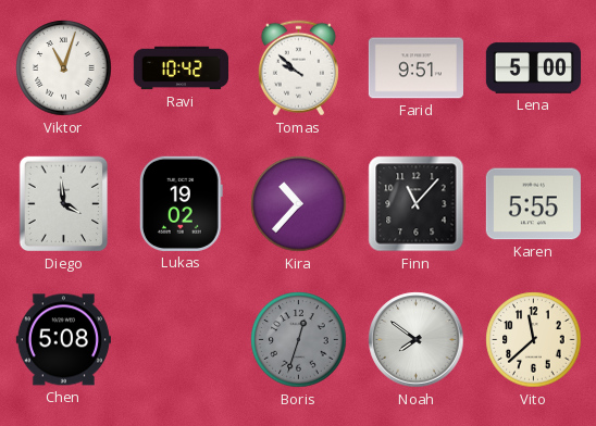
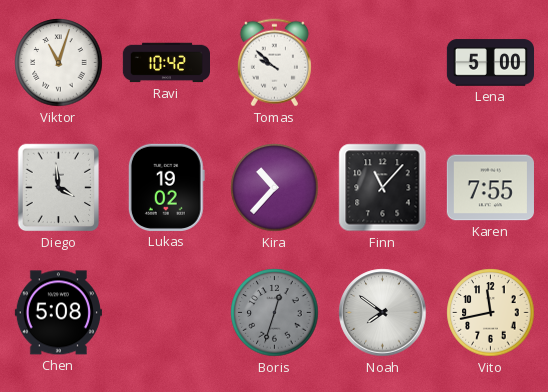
Farid: 9:51 -> none
Karen: 5:55 -> 7:55
Vito: 11:38 -> 11:43
